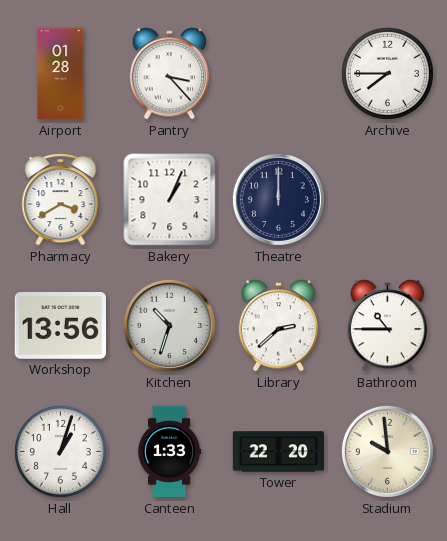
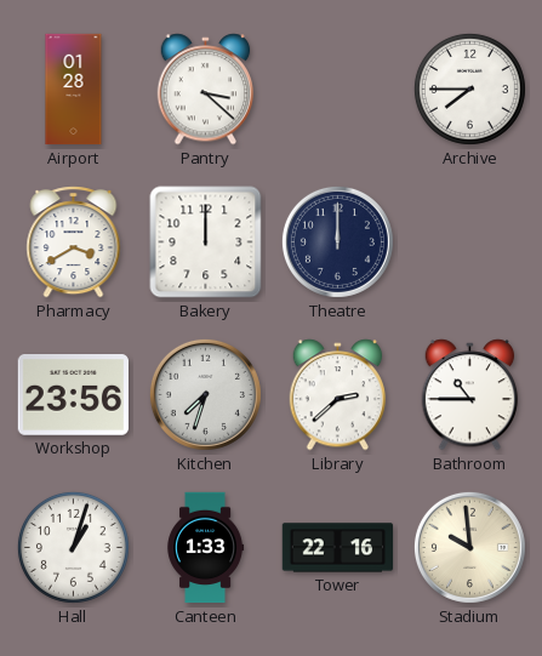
Pantry: 3:23 -> 3:22
Bakery: 1:04 -> 12:00
Workshop: 13:56 -> 23:56
Kitchen: 10:33 -> 7:33
Tower: 22:20 -> 22:16
